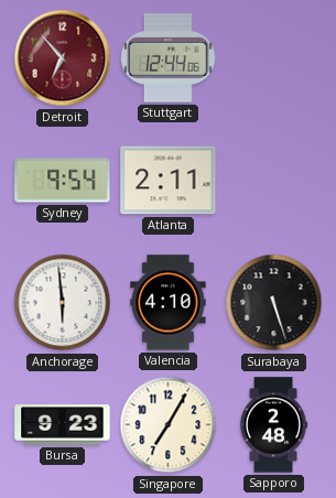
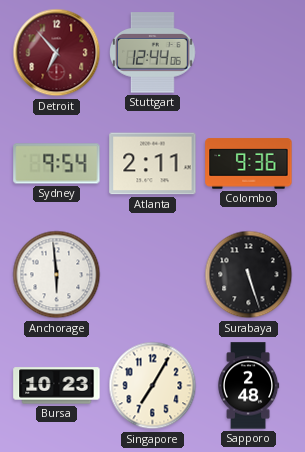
Colombo: none -> 9:36
Valencia: 4:10 -> none
Bursa: 9:23 -> 10:23
